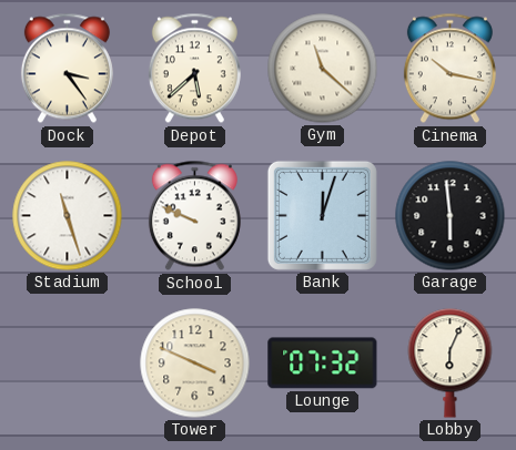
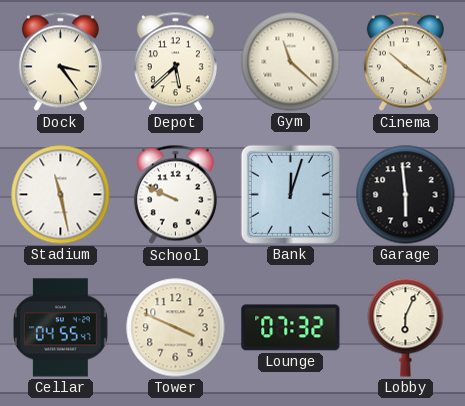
Cinema: 10:17 -> 10:21
Stadium: 11:27 -> 11:28
Cellar: none -> 04:55
